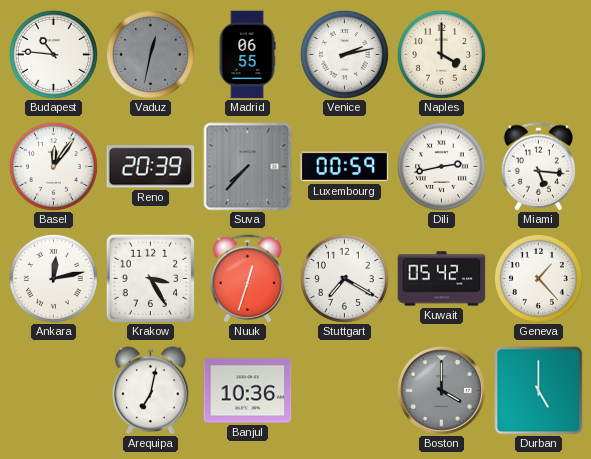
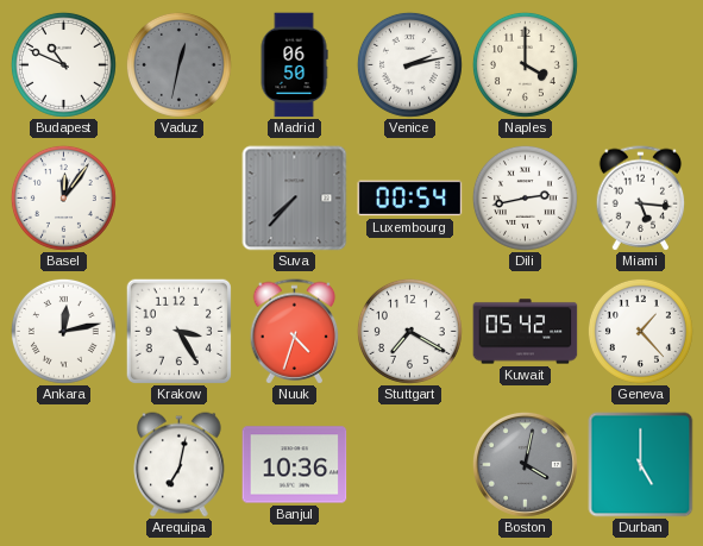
Budapest: 10:46 -> 10:49
Madrid: 06:55 -> 06:50
Reno: 20:39 -> none
Luxembourg: 00:59 -> 00:54
Nuuk: 12:33 -> 4:33
Boston: 4:00 -> 4:02
